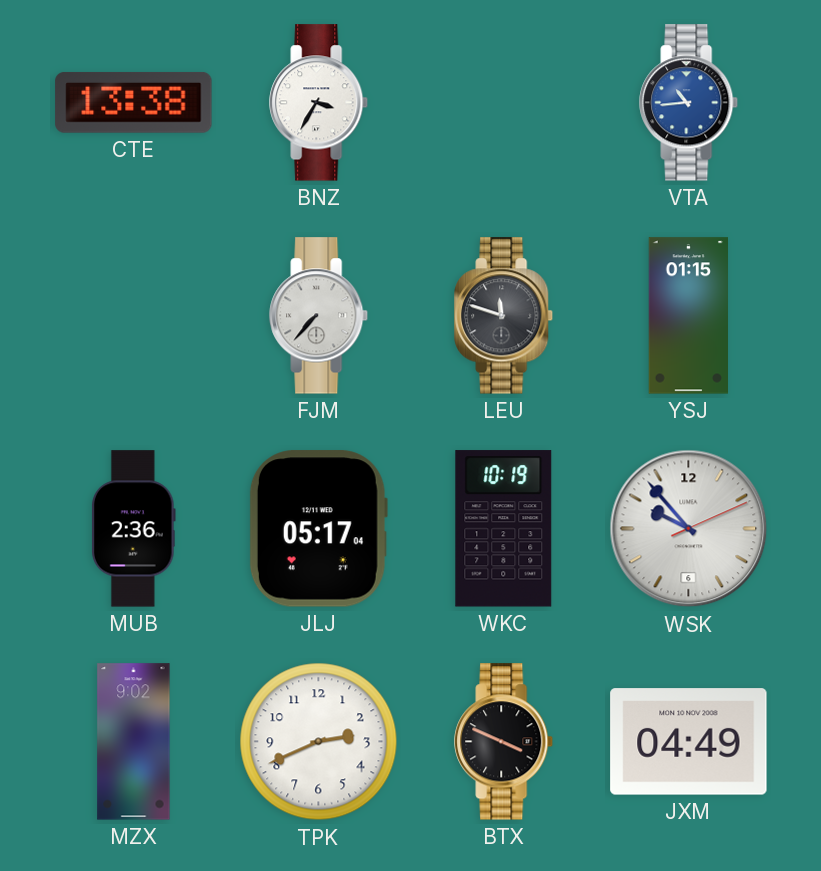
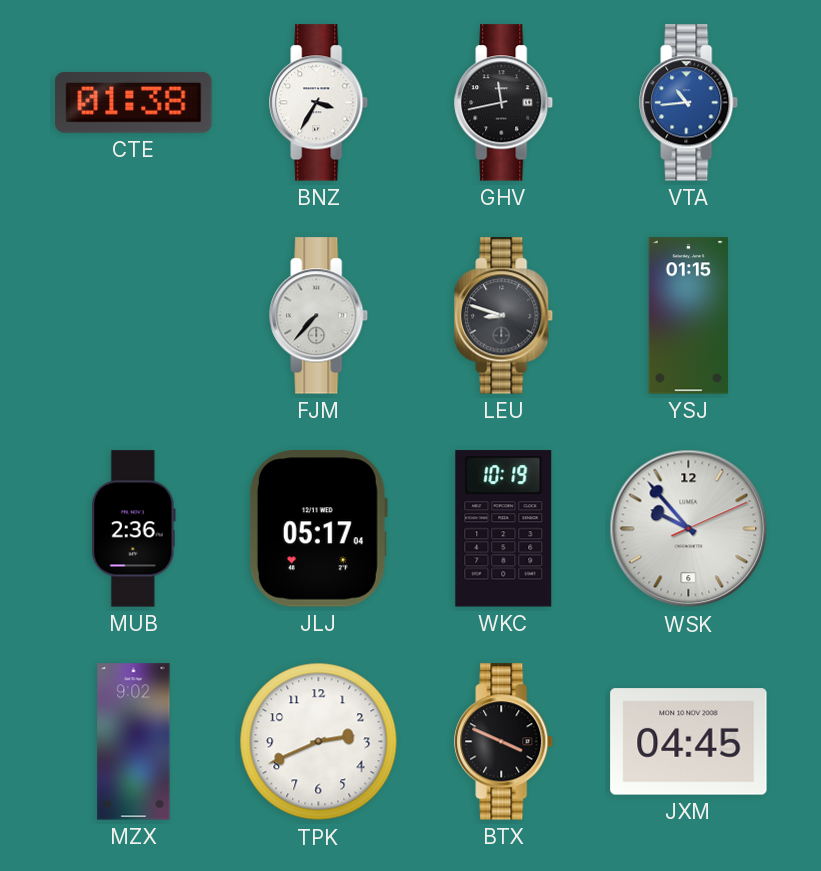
CTE: 13:38 -> 01:38
GHV: none -> 11:43
LEU: 11:48 -> 8:48
JXM: 04:49 -> 04:45
